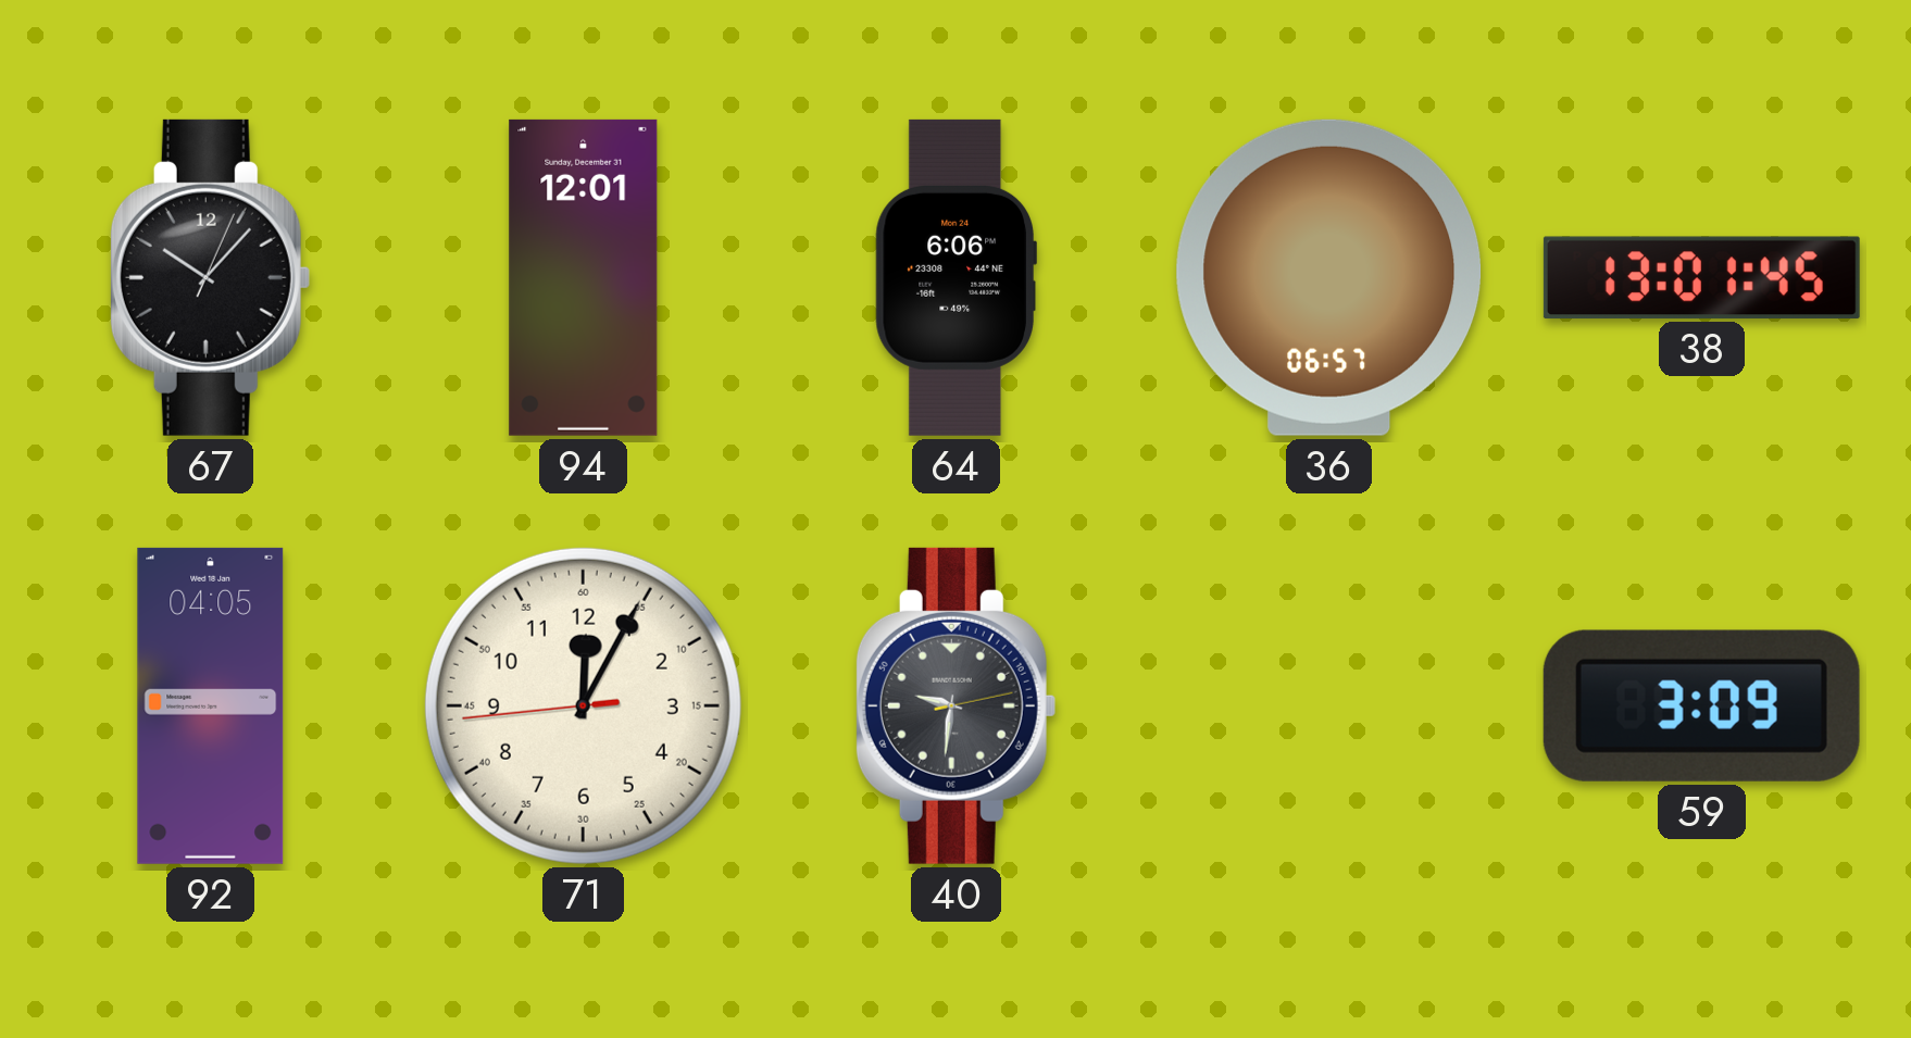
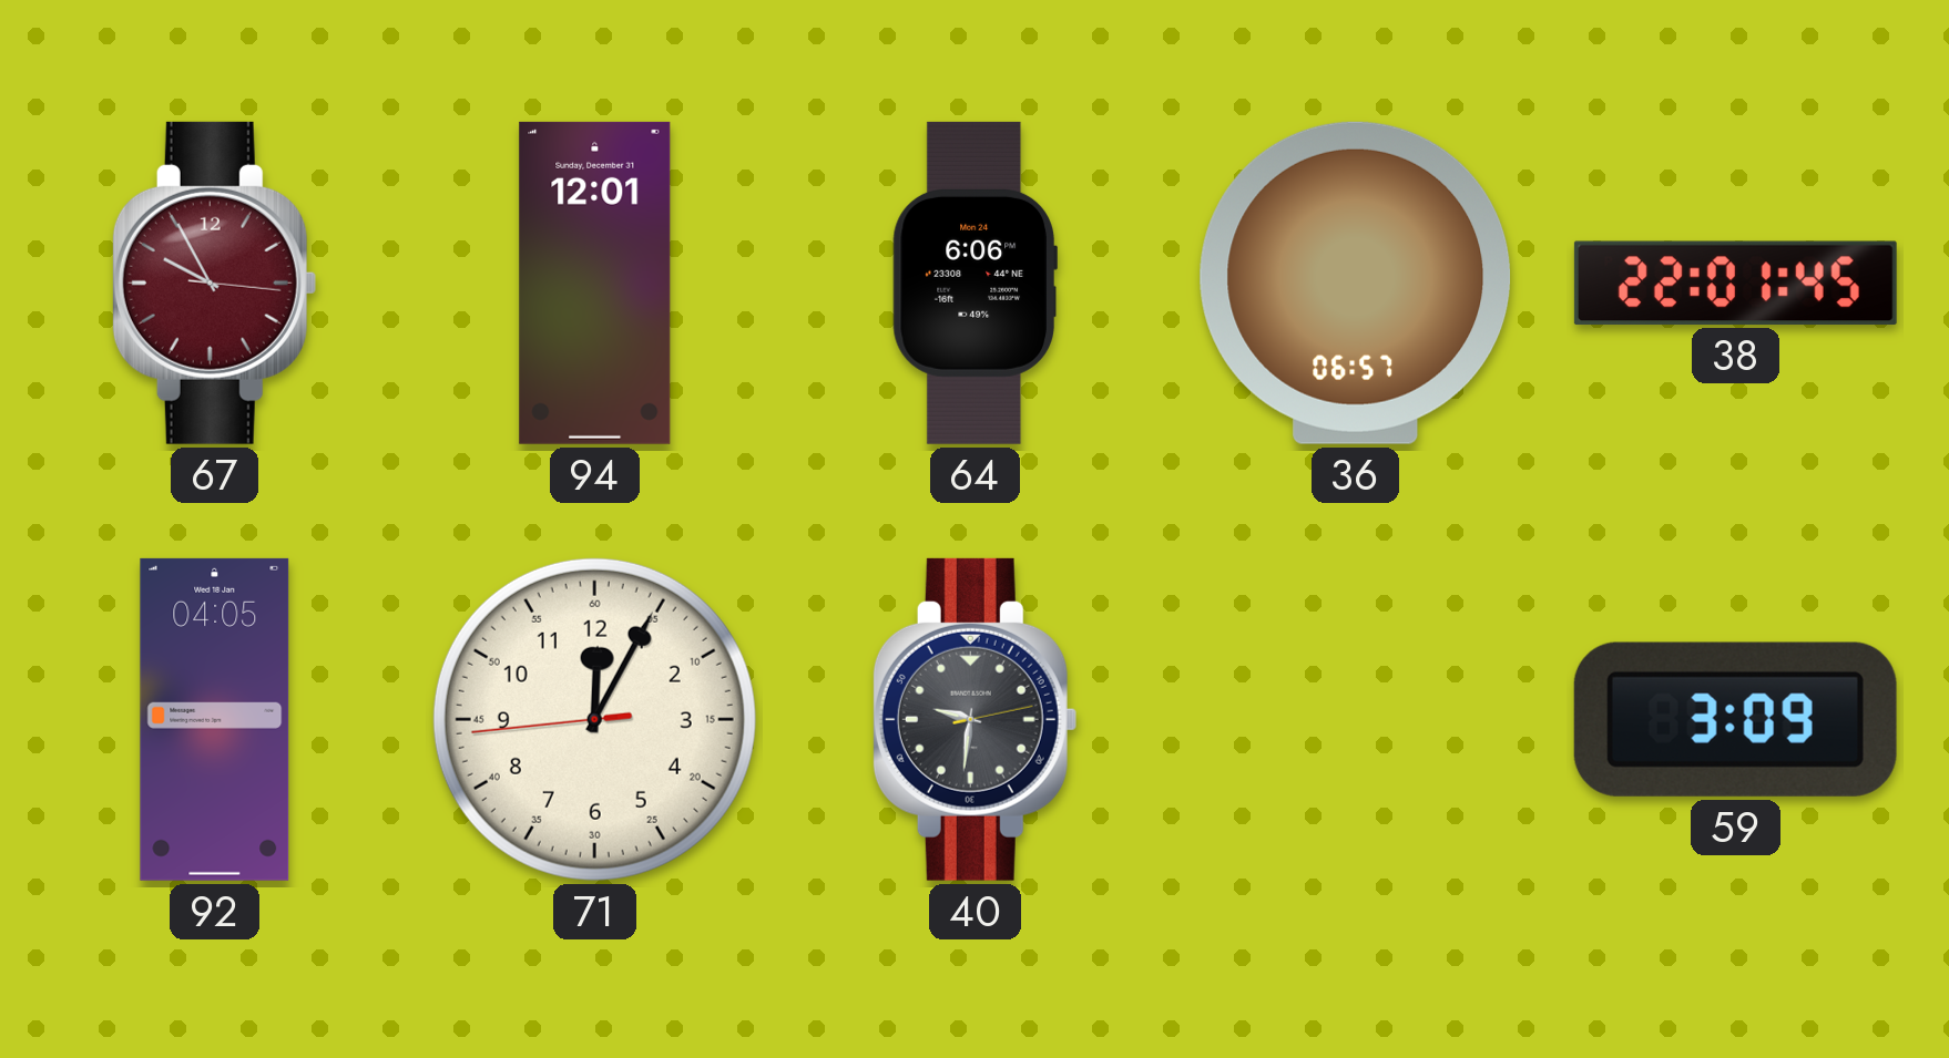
67: 10:07 -> 9:55
67 dial: black -> burgundy
38: 13:01 -> 22:01
